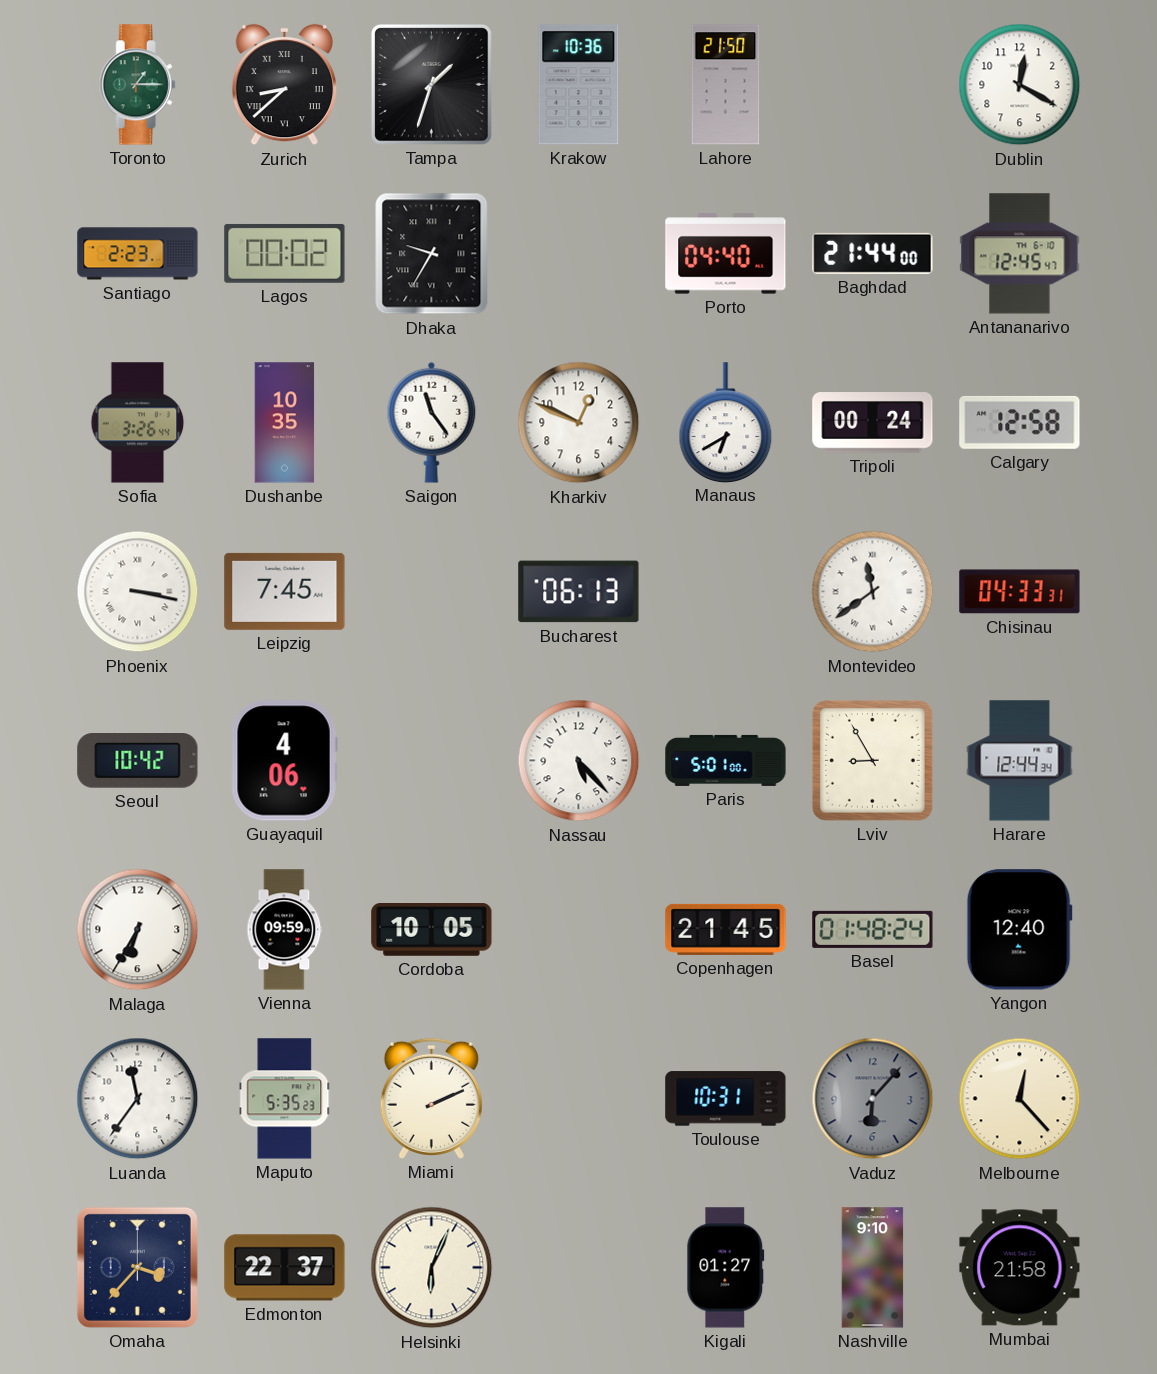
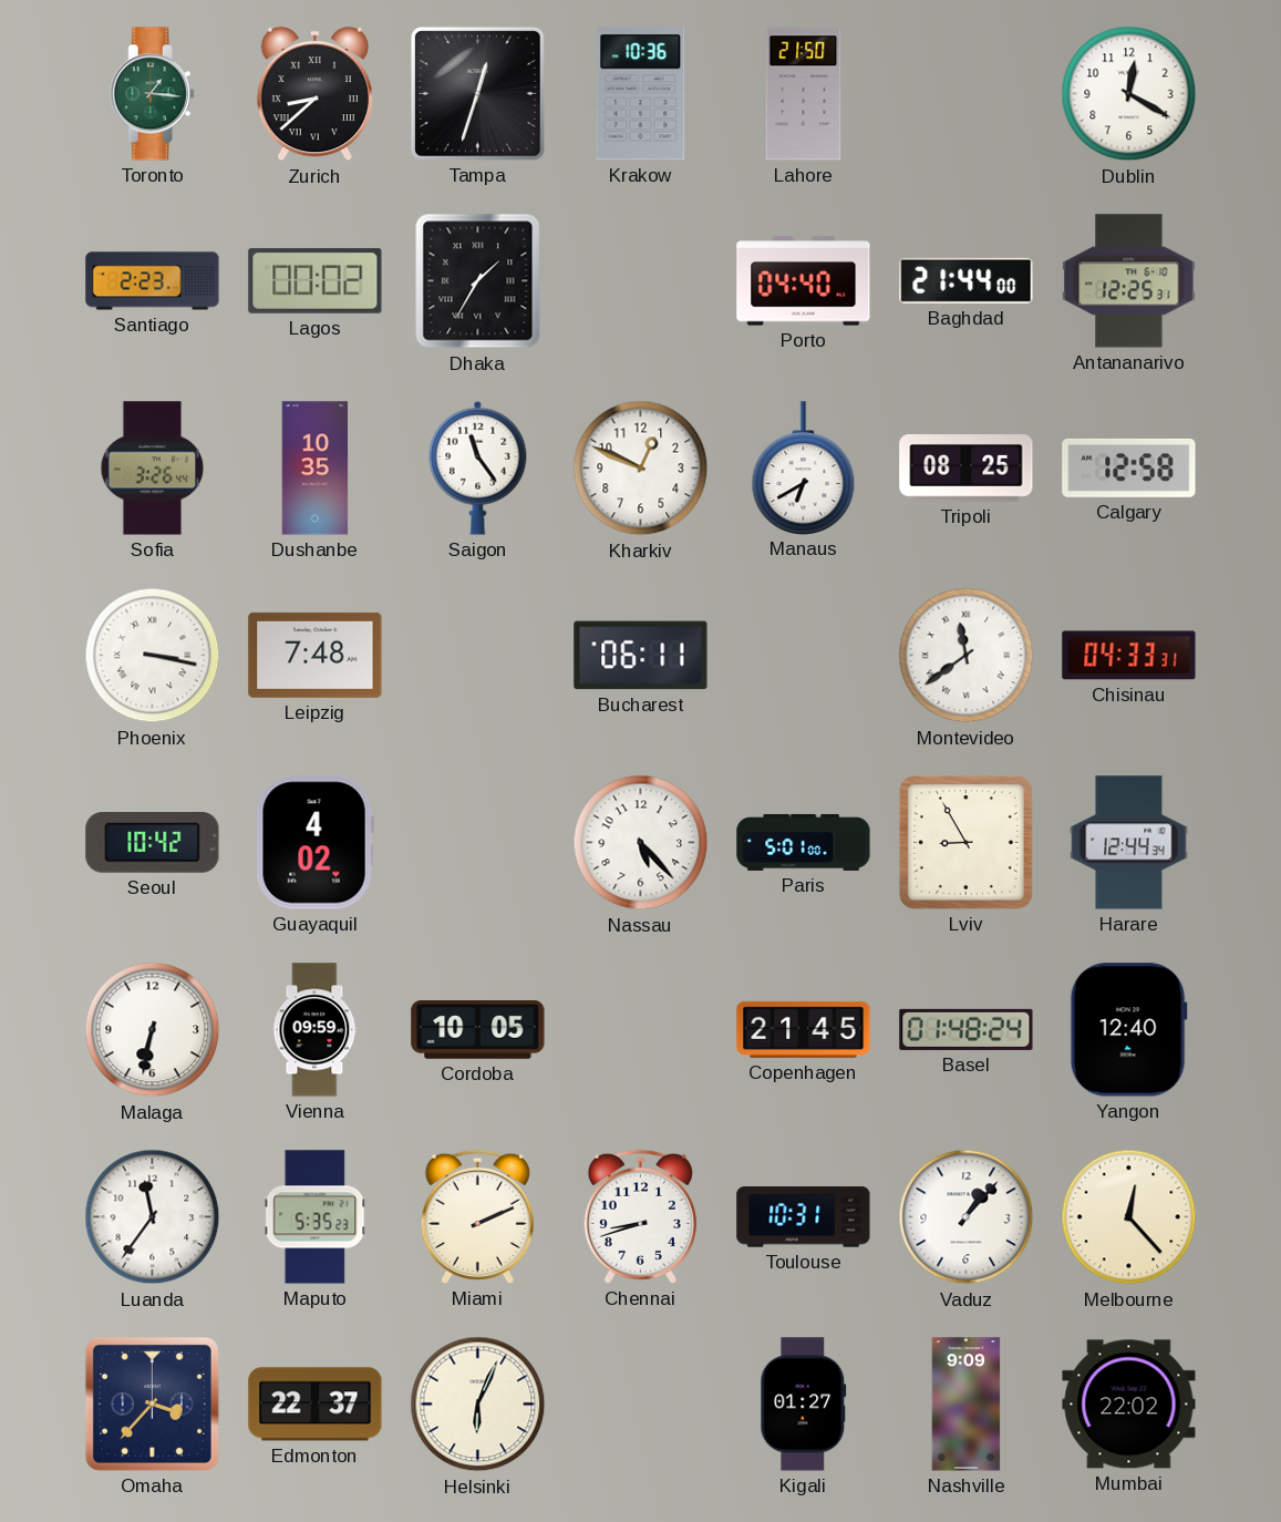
Toronto: 1:15 -> 1:16
Tampa: 1:33 -> 12:33
Dhaka: 9:35 -> 1:35
Antananarivo: 12:45 -> 12:25
Tripoli: 00:24 -> 08:25
Leipzig: 7:45 -> 7:48
Bucharest: 06:13 -> 06:11
Guayaquil: 4:06 -> 4:02
Malaga: 6:35 -> 6:32
Chennai: none -> 8:42
Vaduz: 6:07 -> 1:07
Vaduz dial: grey -> white
Nashville: 9:10 -> 9:09
Mumbai: 21:58 -> 22:02
